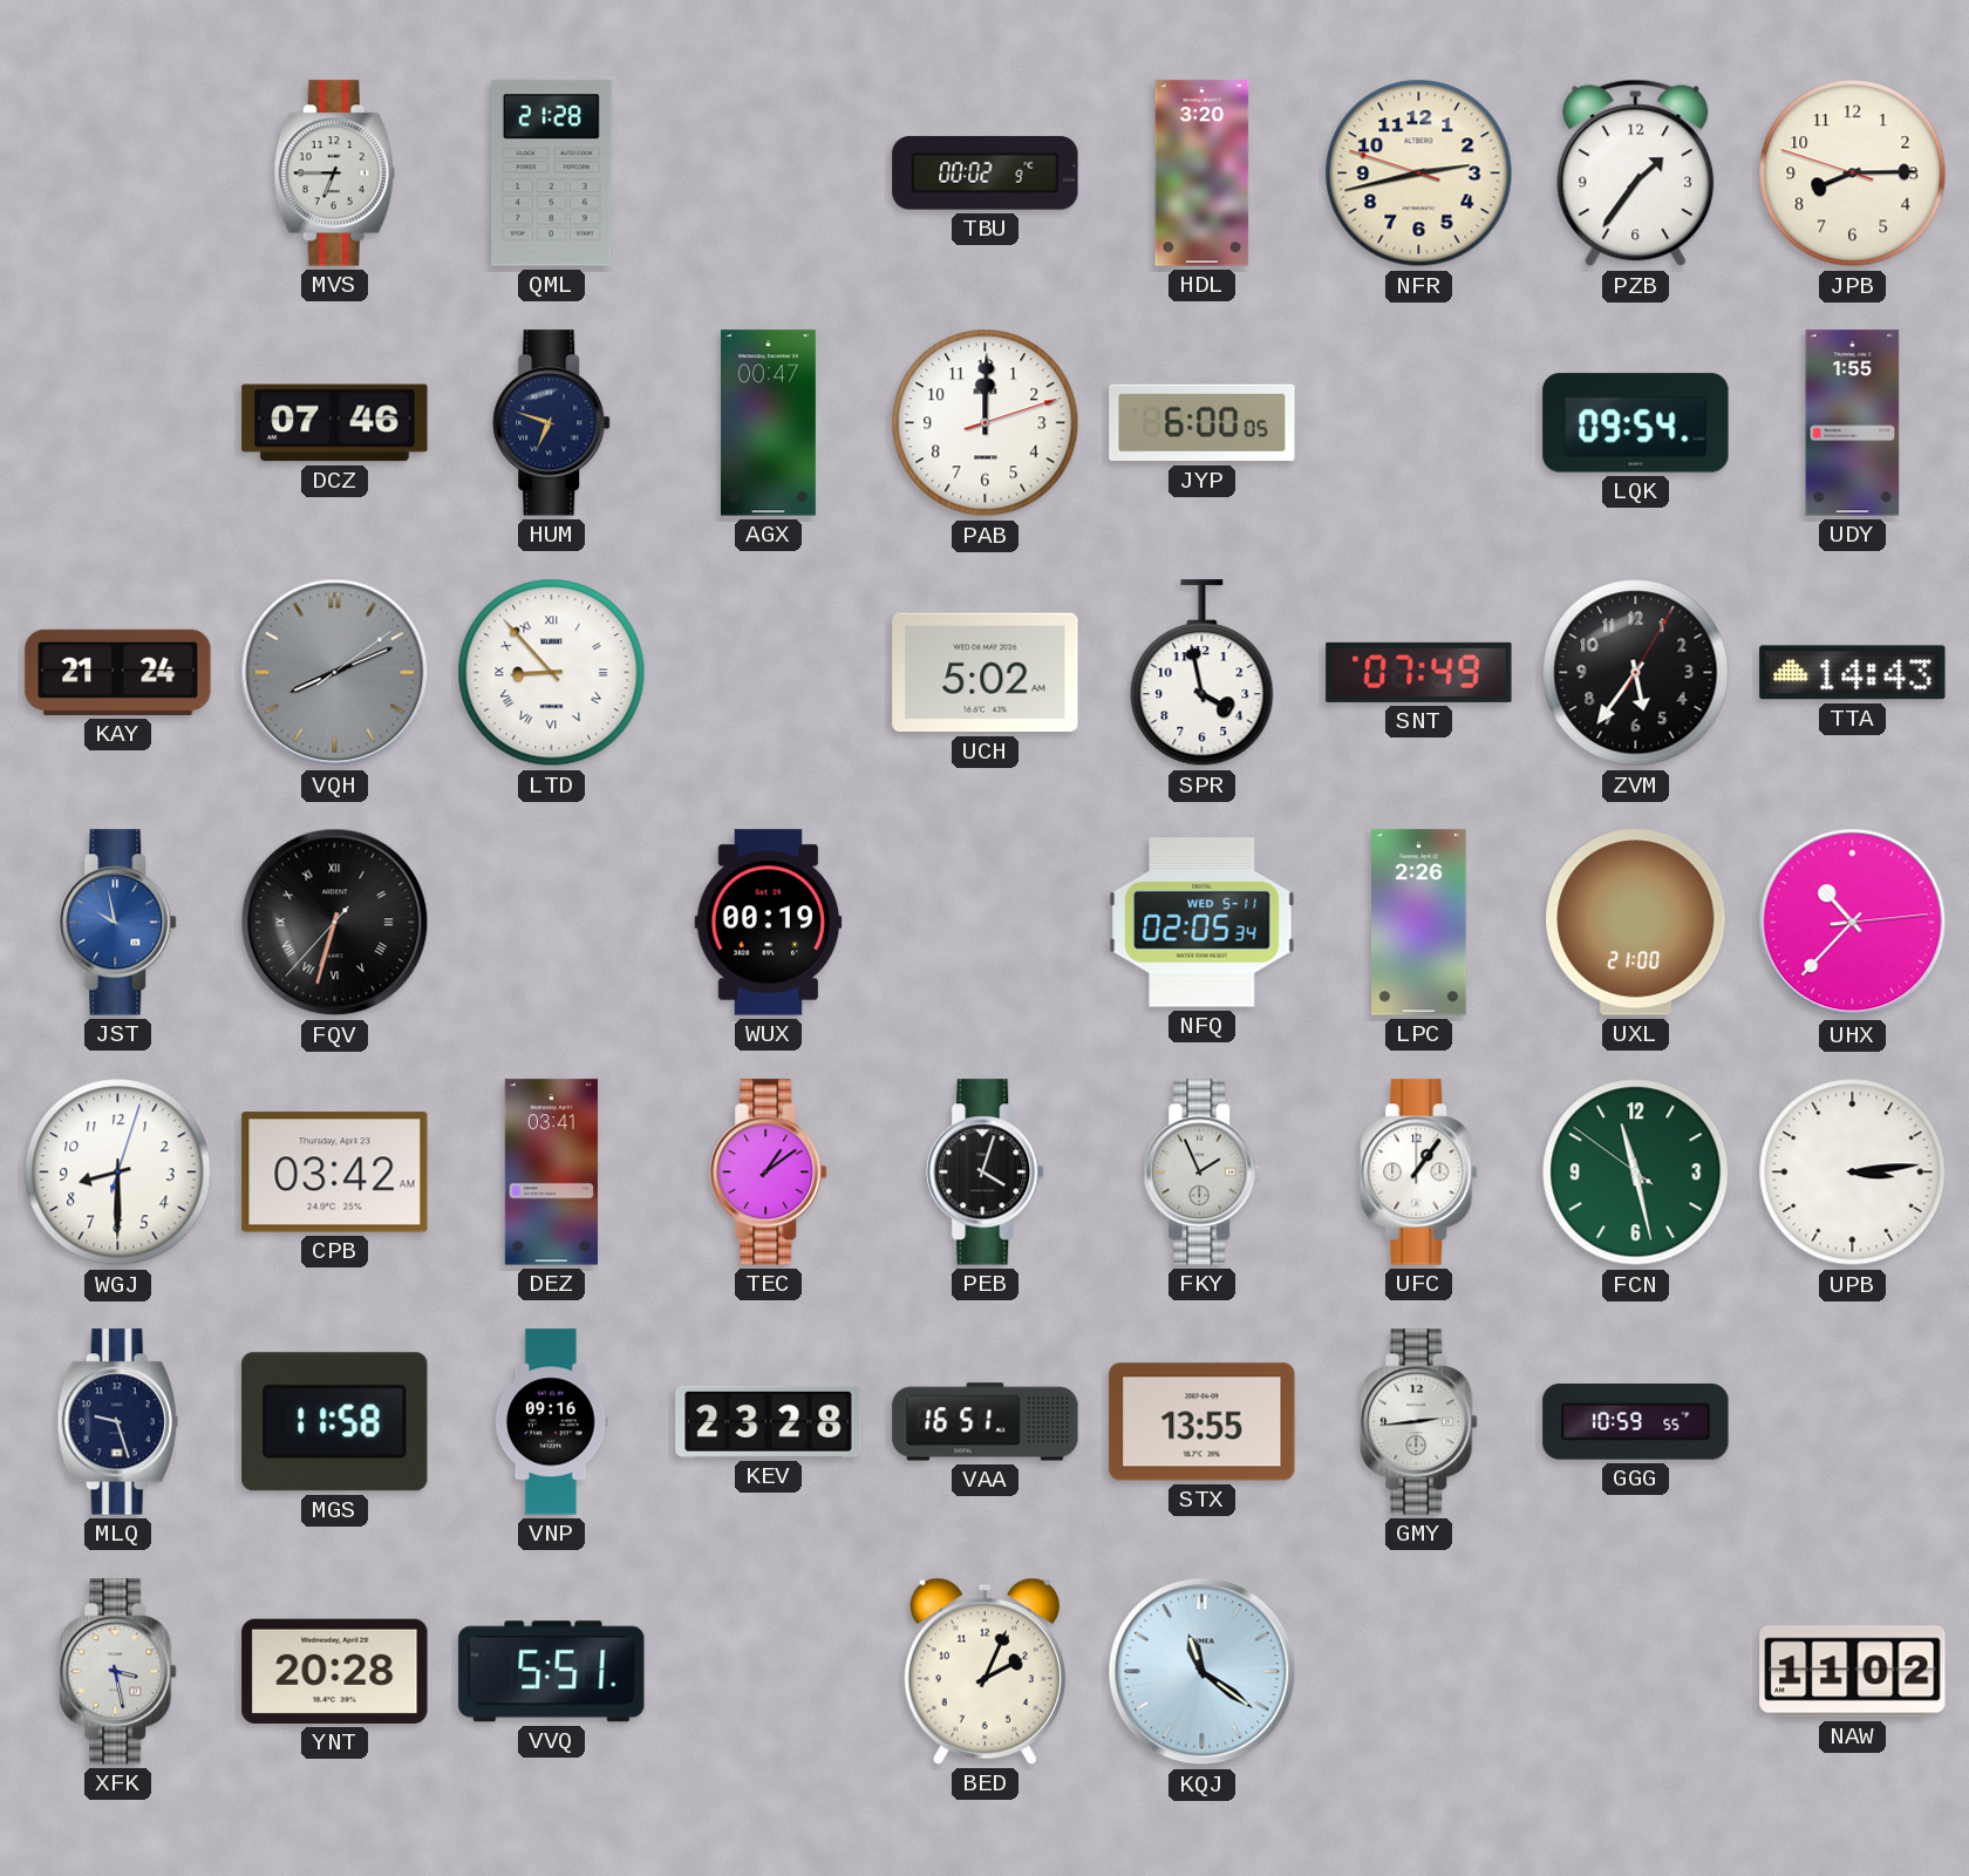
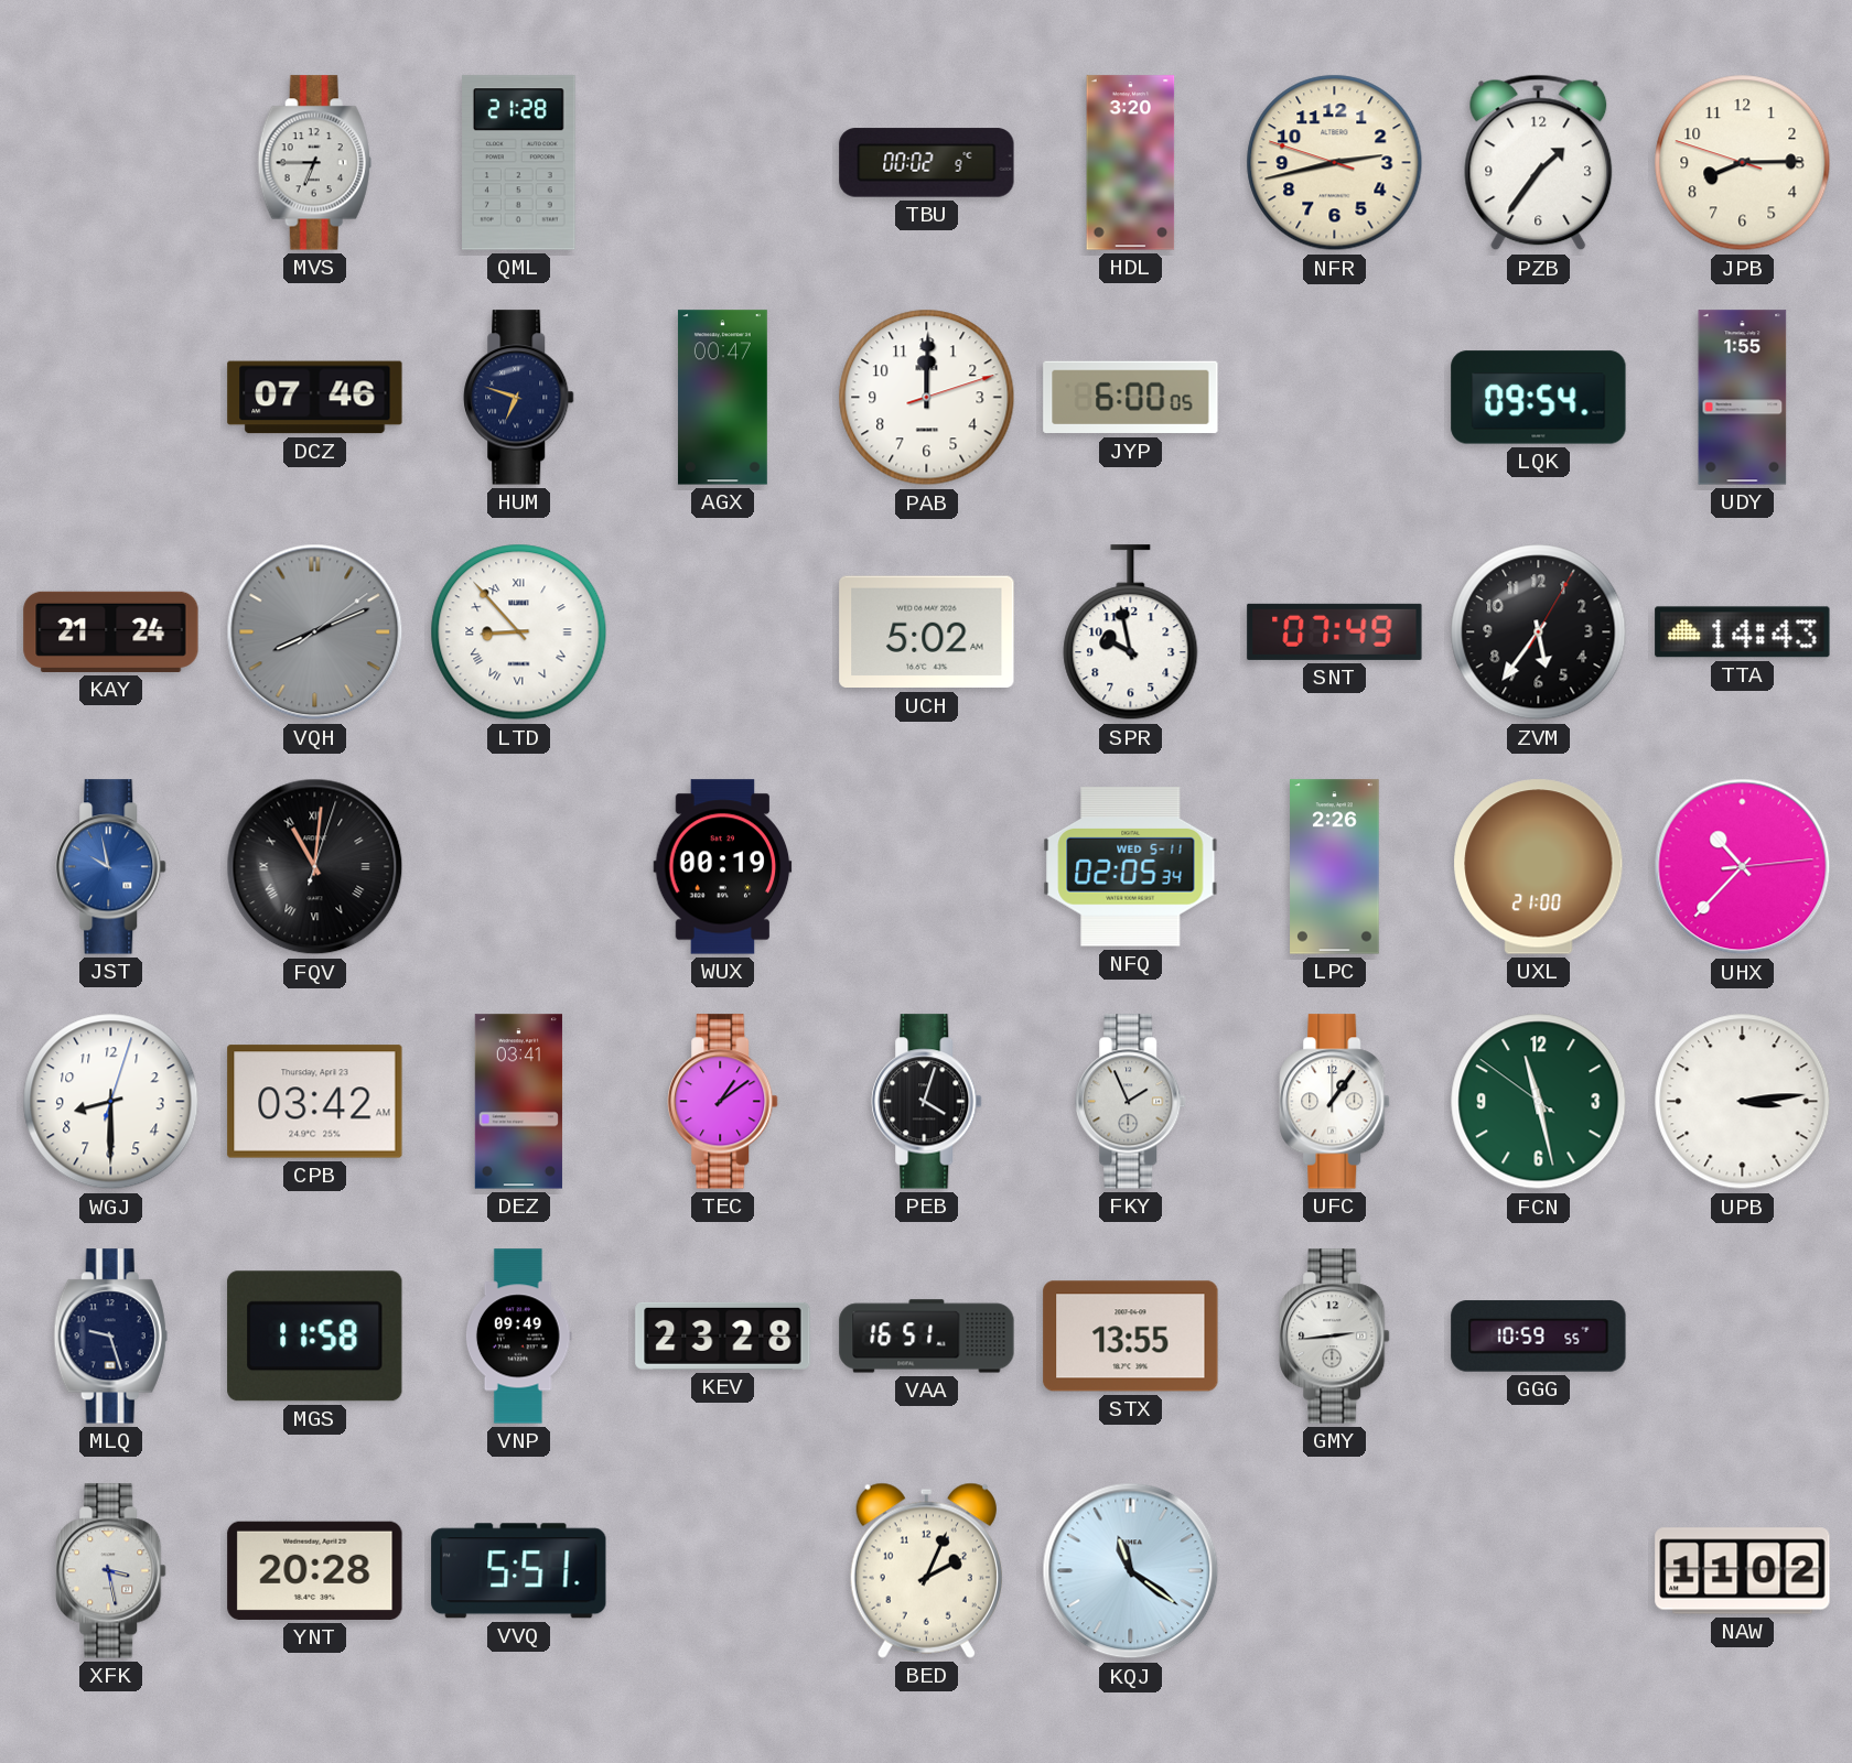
SPR: 3:58 -> 9:58
FQV: 6:32 -> 11:01
VNP: 09:16 -> 09:49
